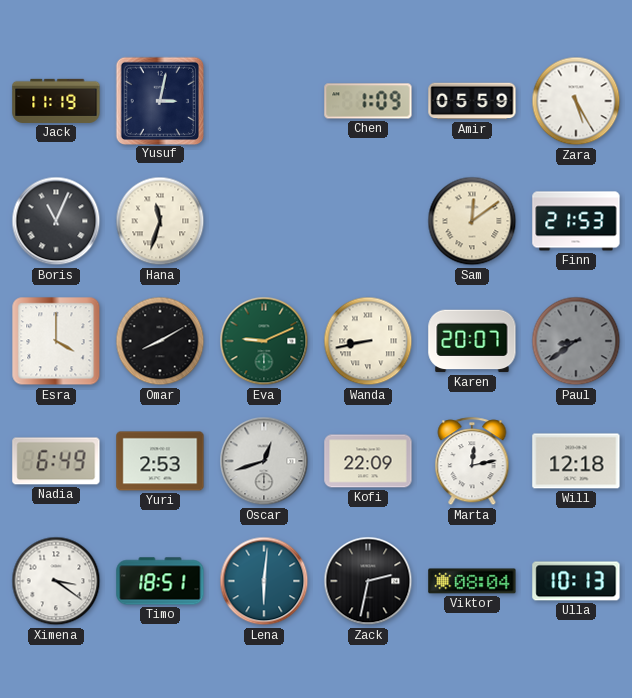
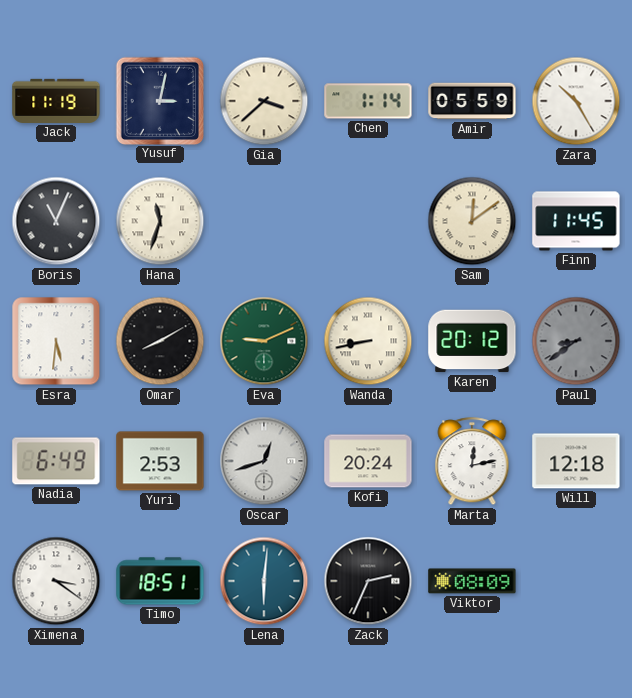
Gia: none -> 3:38
Chen: 1:09 -> 1:14
Zara: 5:25 -> 10:25
Finn: 21:53 -> 11:45
Esra: 4:00 -> 5:31
Karen: 20:07 -> 20:12
Kofi: 22:09 -> 20:24
Zack: 2:32 -> 2:34
Viktor: 08:04 -> 08:09
Ulla: 10:13 -> none
